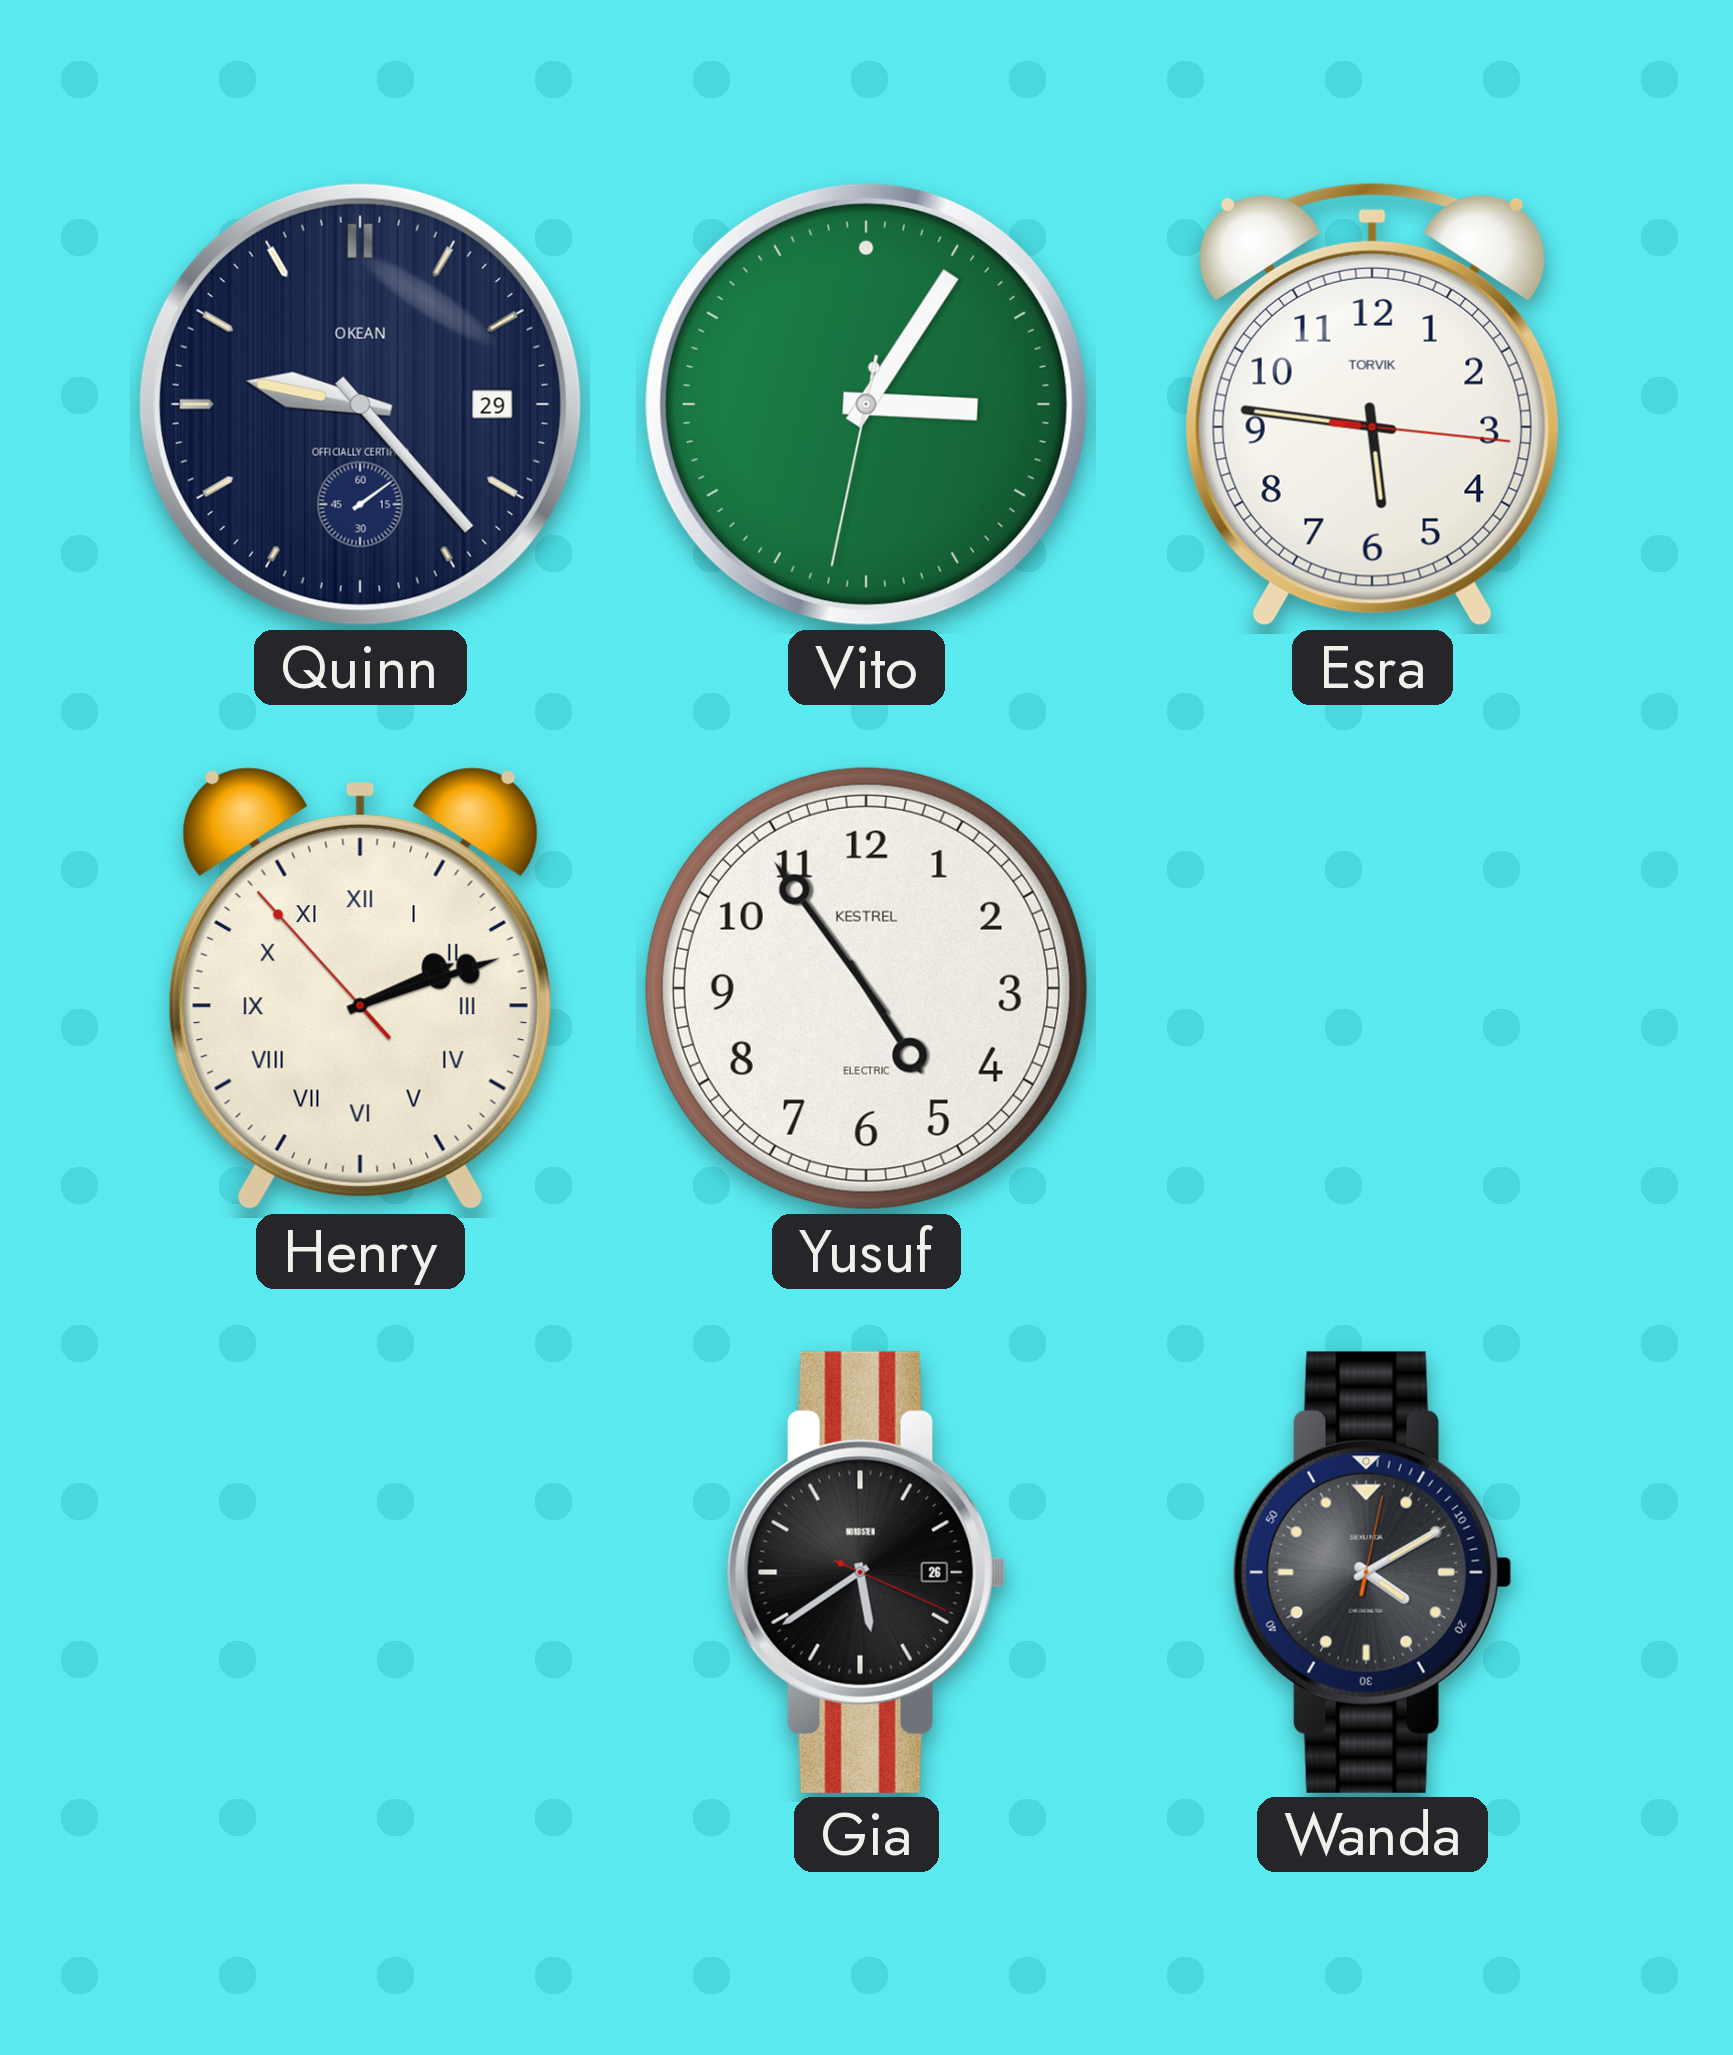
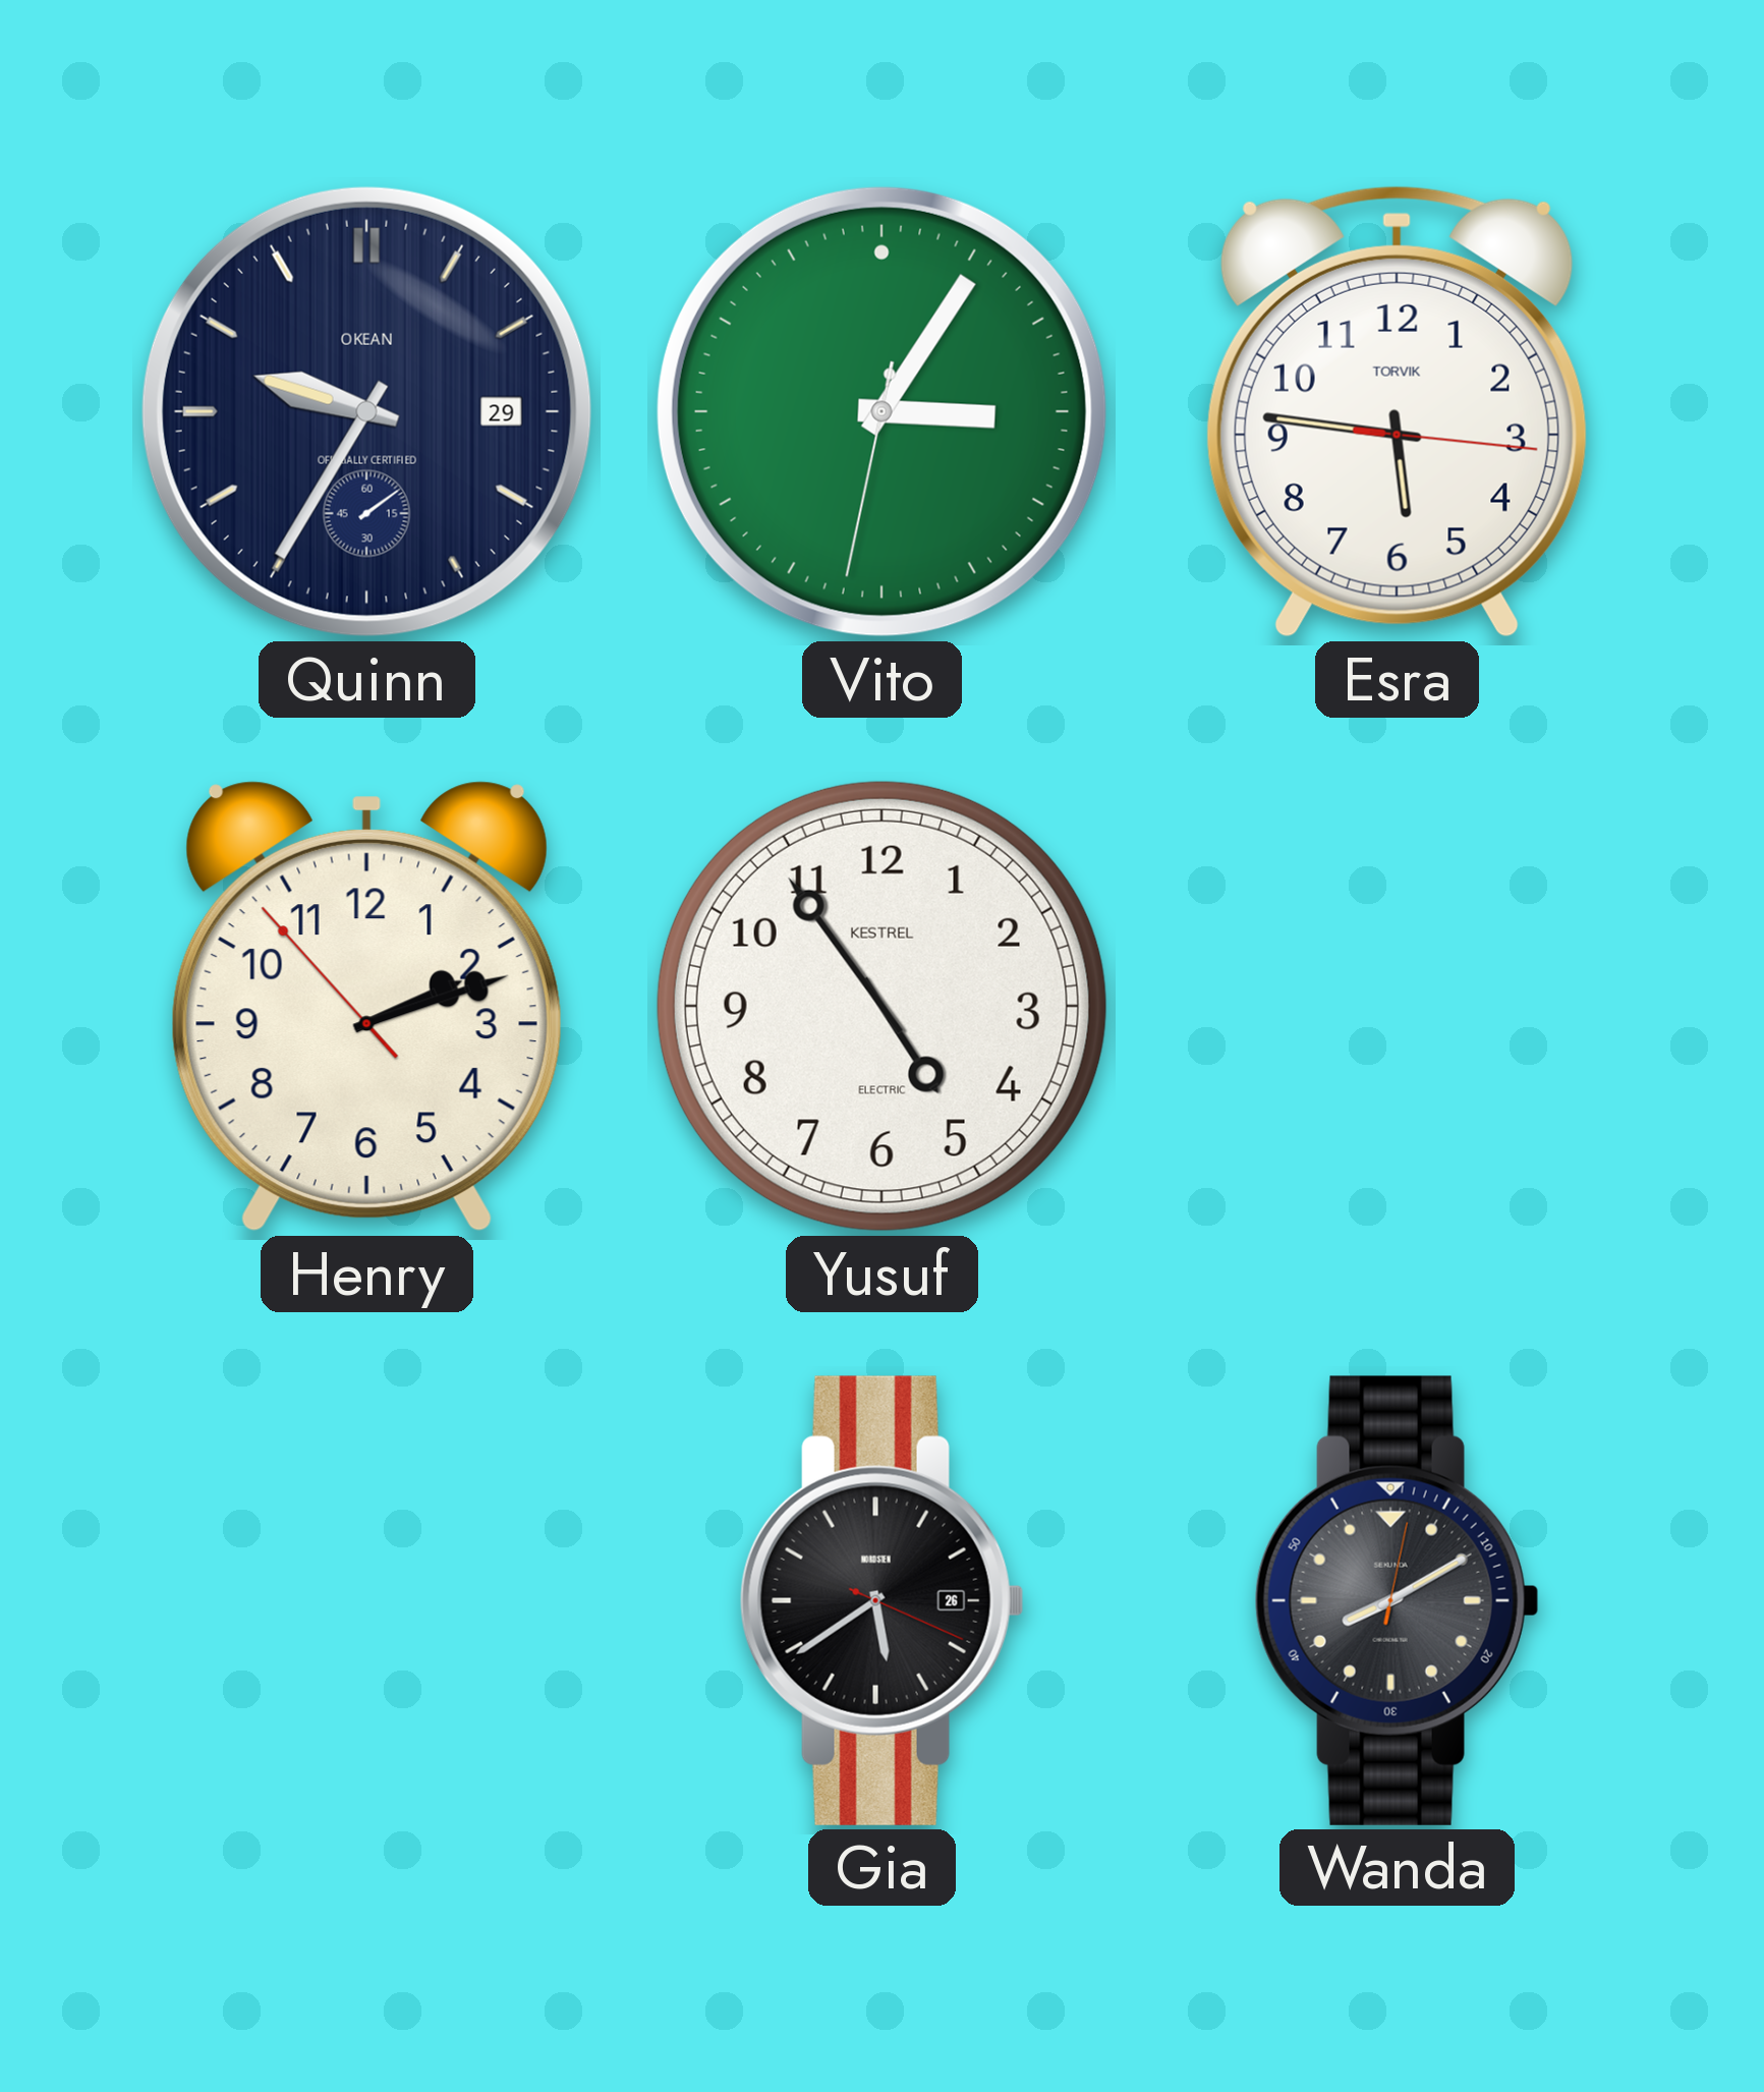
Quinn: 9:23 -> 9:35
Henry numerals: Roman -> Arabic
Wanda: 4:10 -> 8:10
